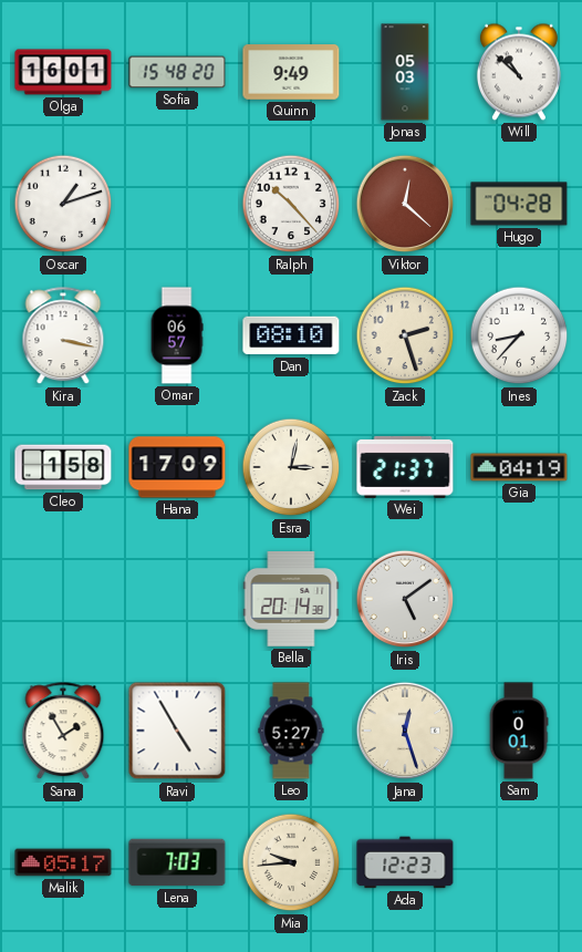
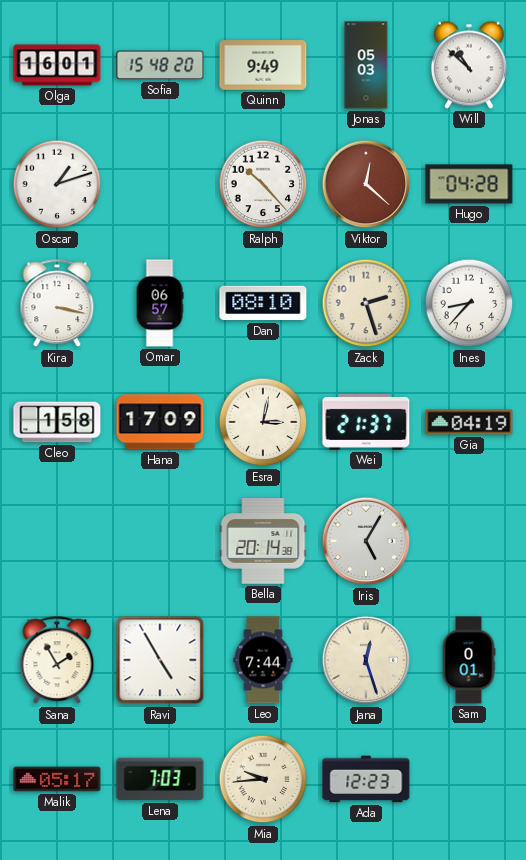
Iris: 5:09 -> 5:05
Leo: 5:27 -> 7:44
